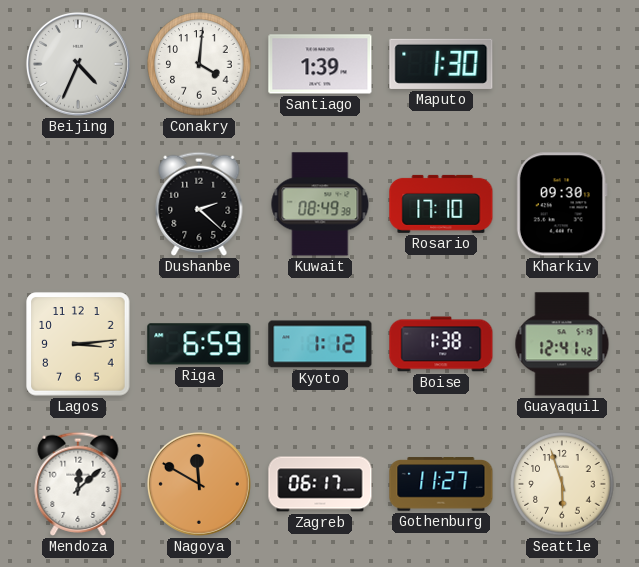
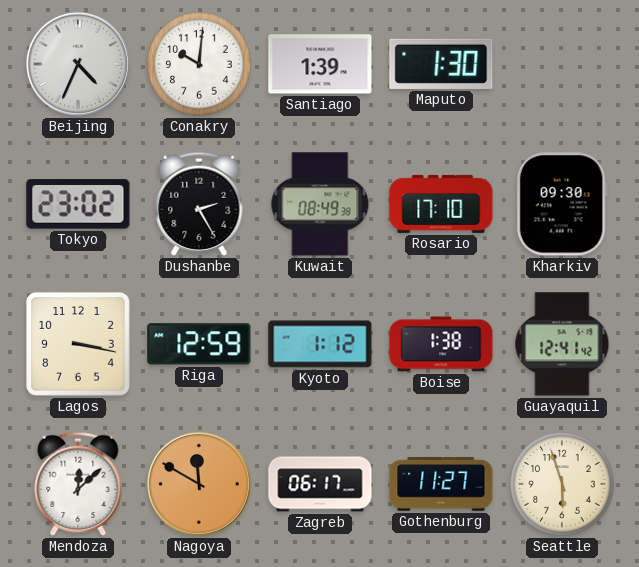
Conakry: 4:01 -> 10:01
Tokyo: none -> 23:02
Dushanbe: 2:22 -> 2:25
Lagos: 3:14 -> 3:17
Riga: 6:59 -> 12:59
